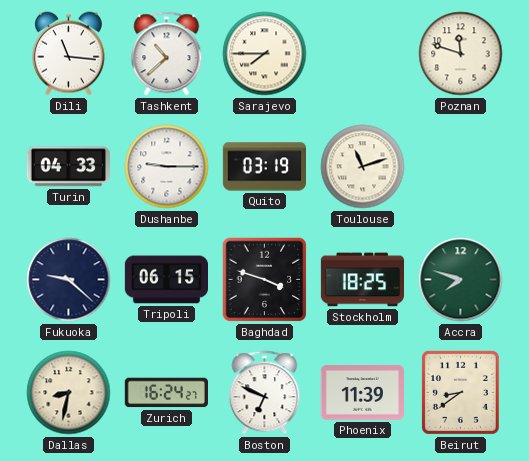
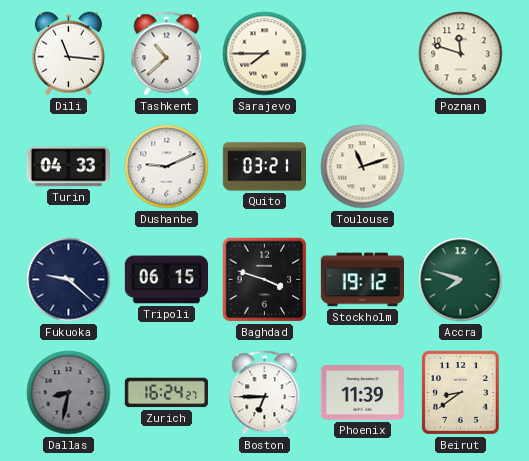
Dushanbe: 9:15 -> 9:11
Quito: 03:19 -> 03:21
Stockholm: 18:25 -> 19:12
Dallas dial: cream -> grey
Boston: 6:49 -> 6:45
